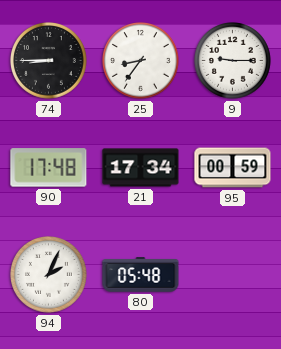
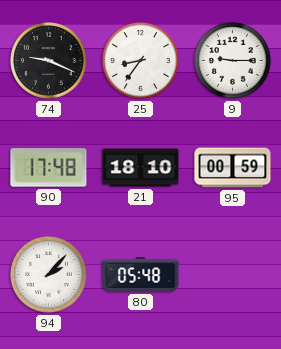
74: 8:45 -> 9:19
21: 17:34 -> 18:10
94: 2:04 -> 2:07
